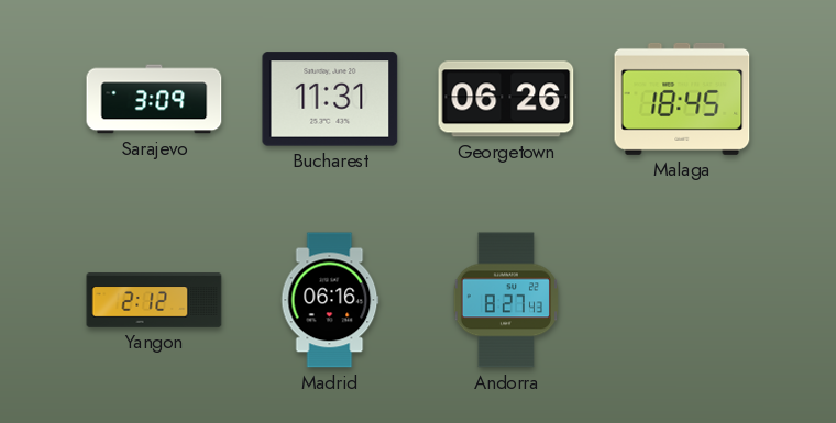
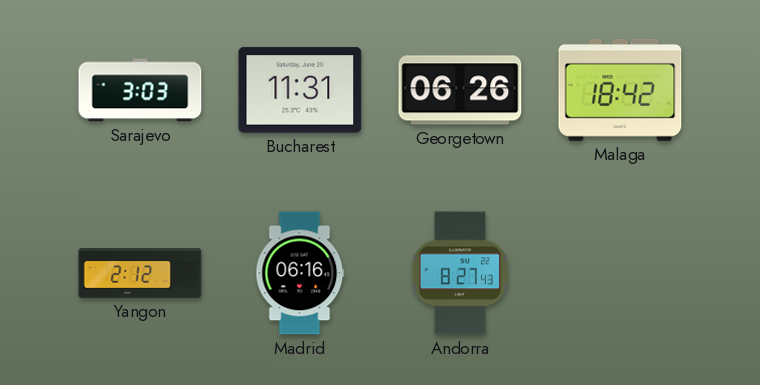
Sarajevo: 3:09 -> 3:03
Malaga: 18:45 -> 18:42
